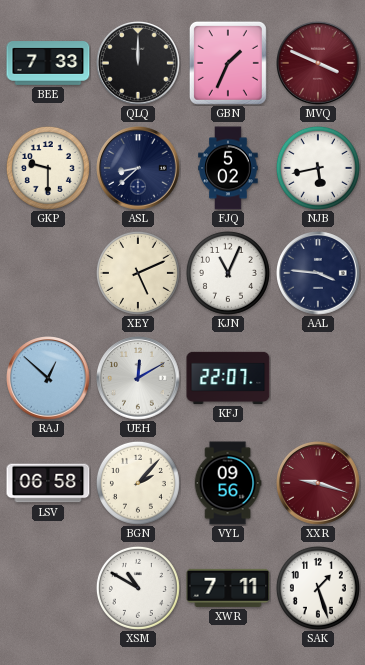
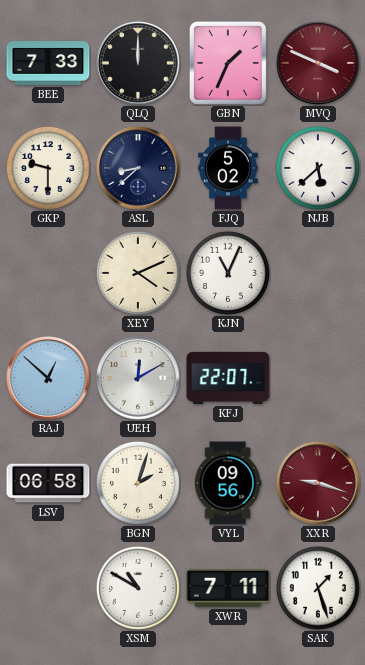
NJB: 5:43 -> 5:38
XEY: 5:11 -> 4:11
AAL: 3:46 -> none
BGN: 2:07 -> 2:03
